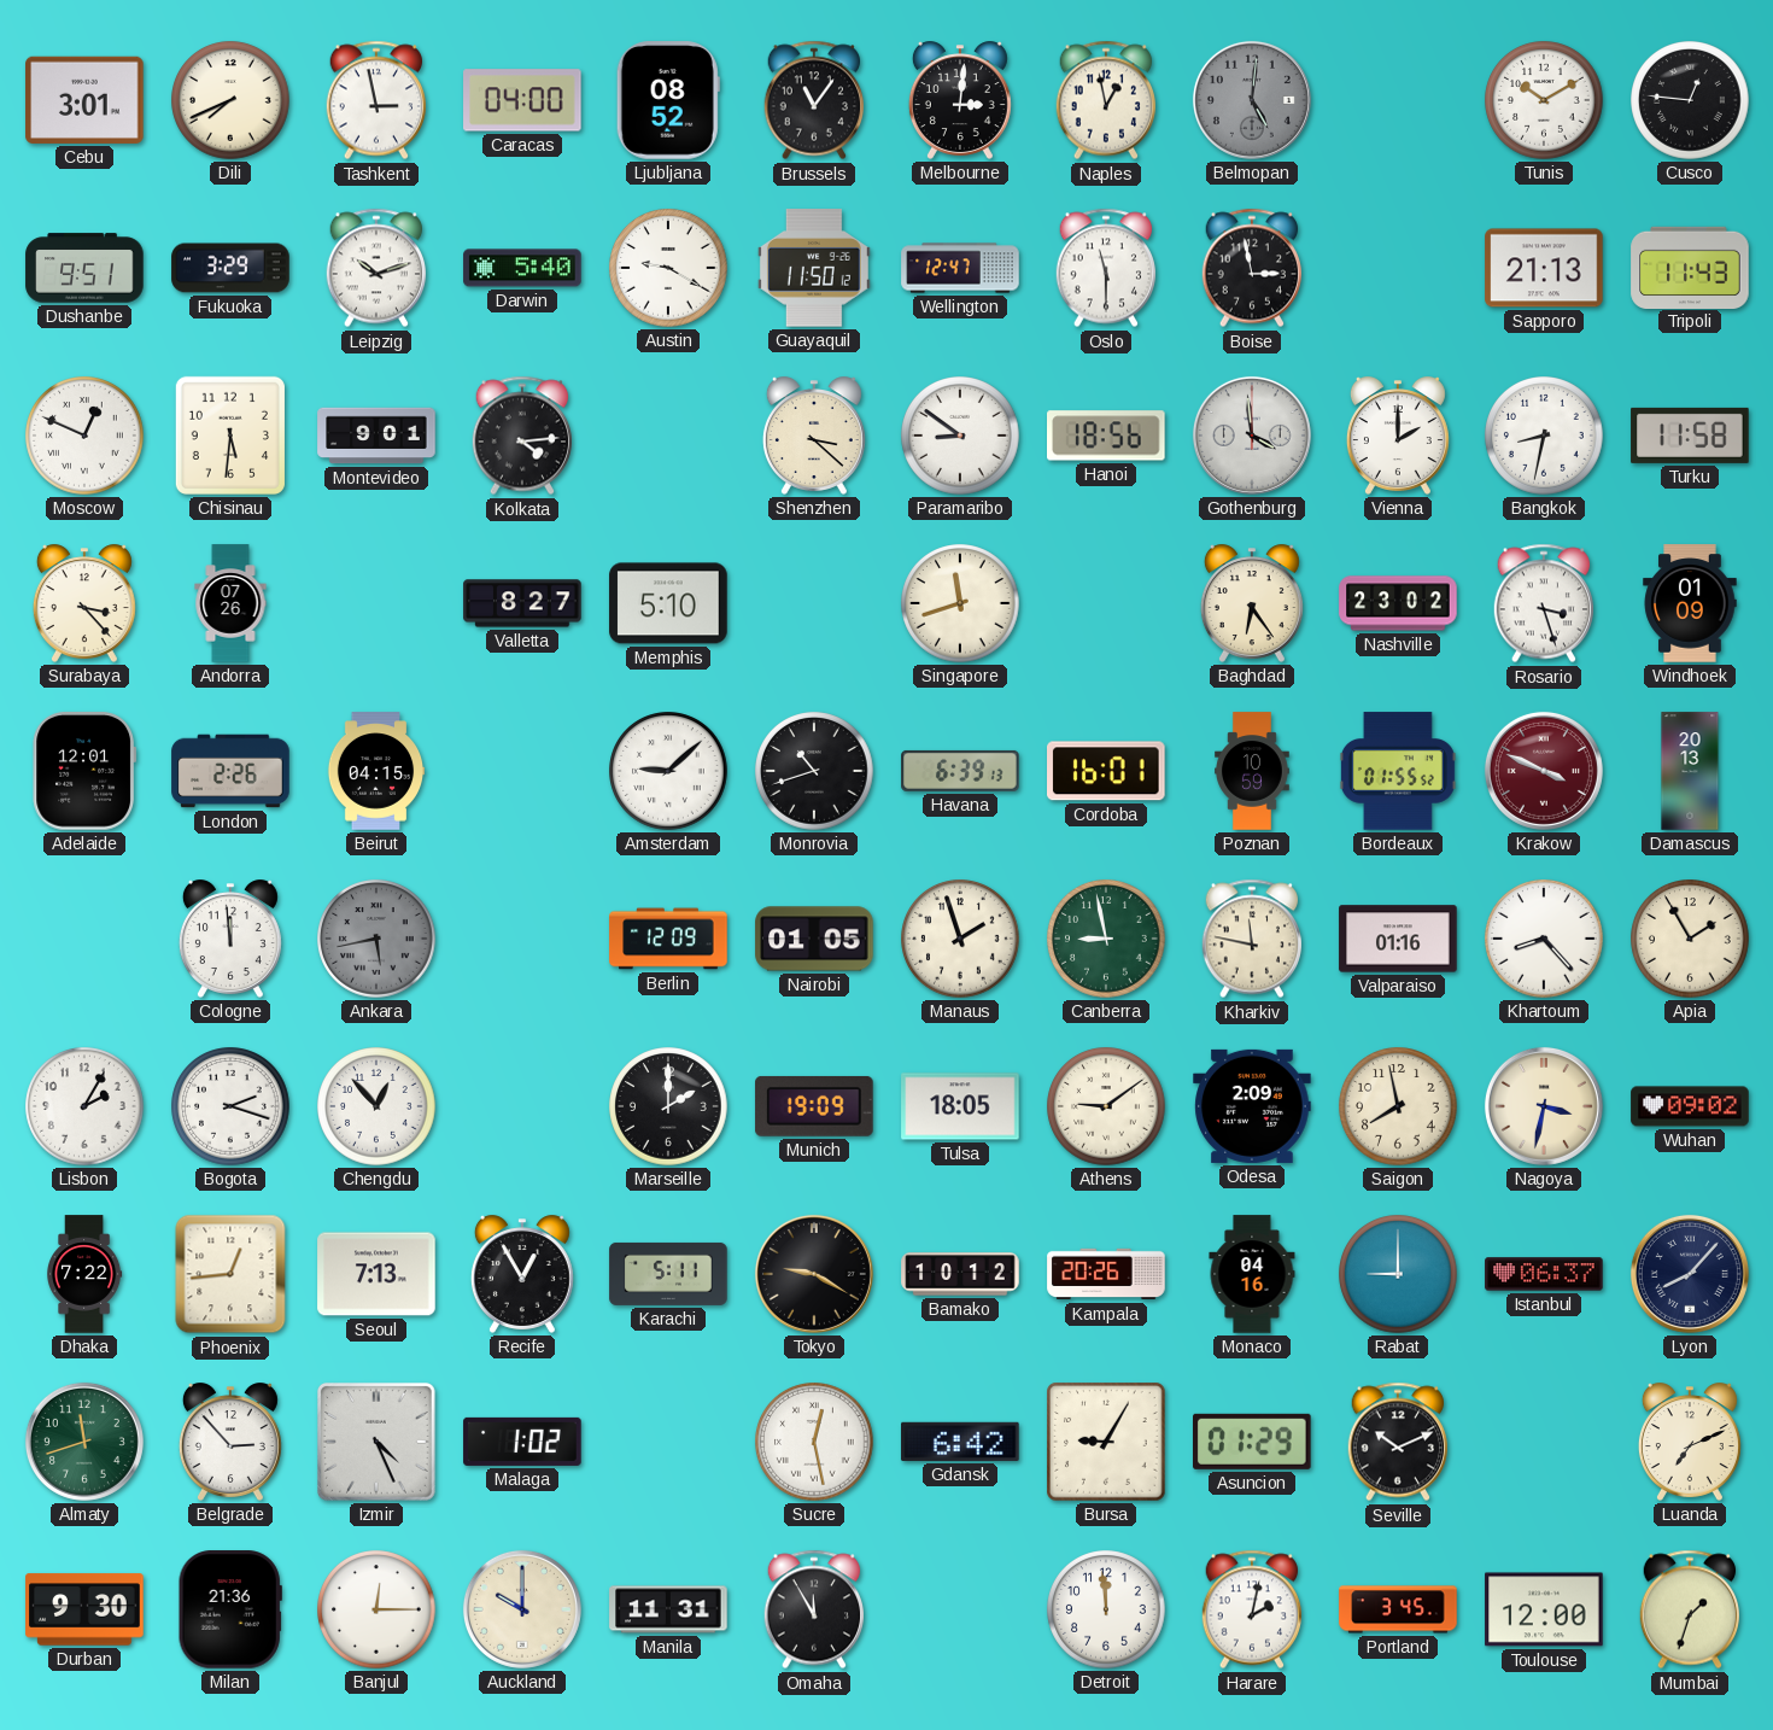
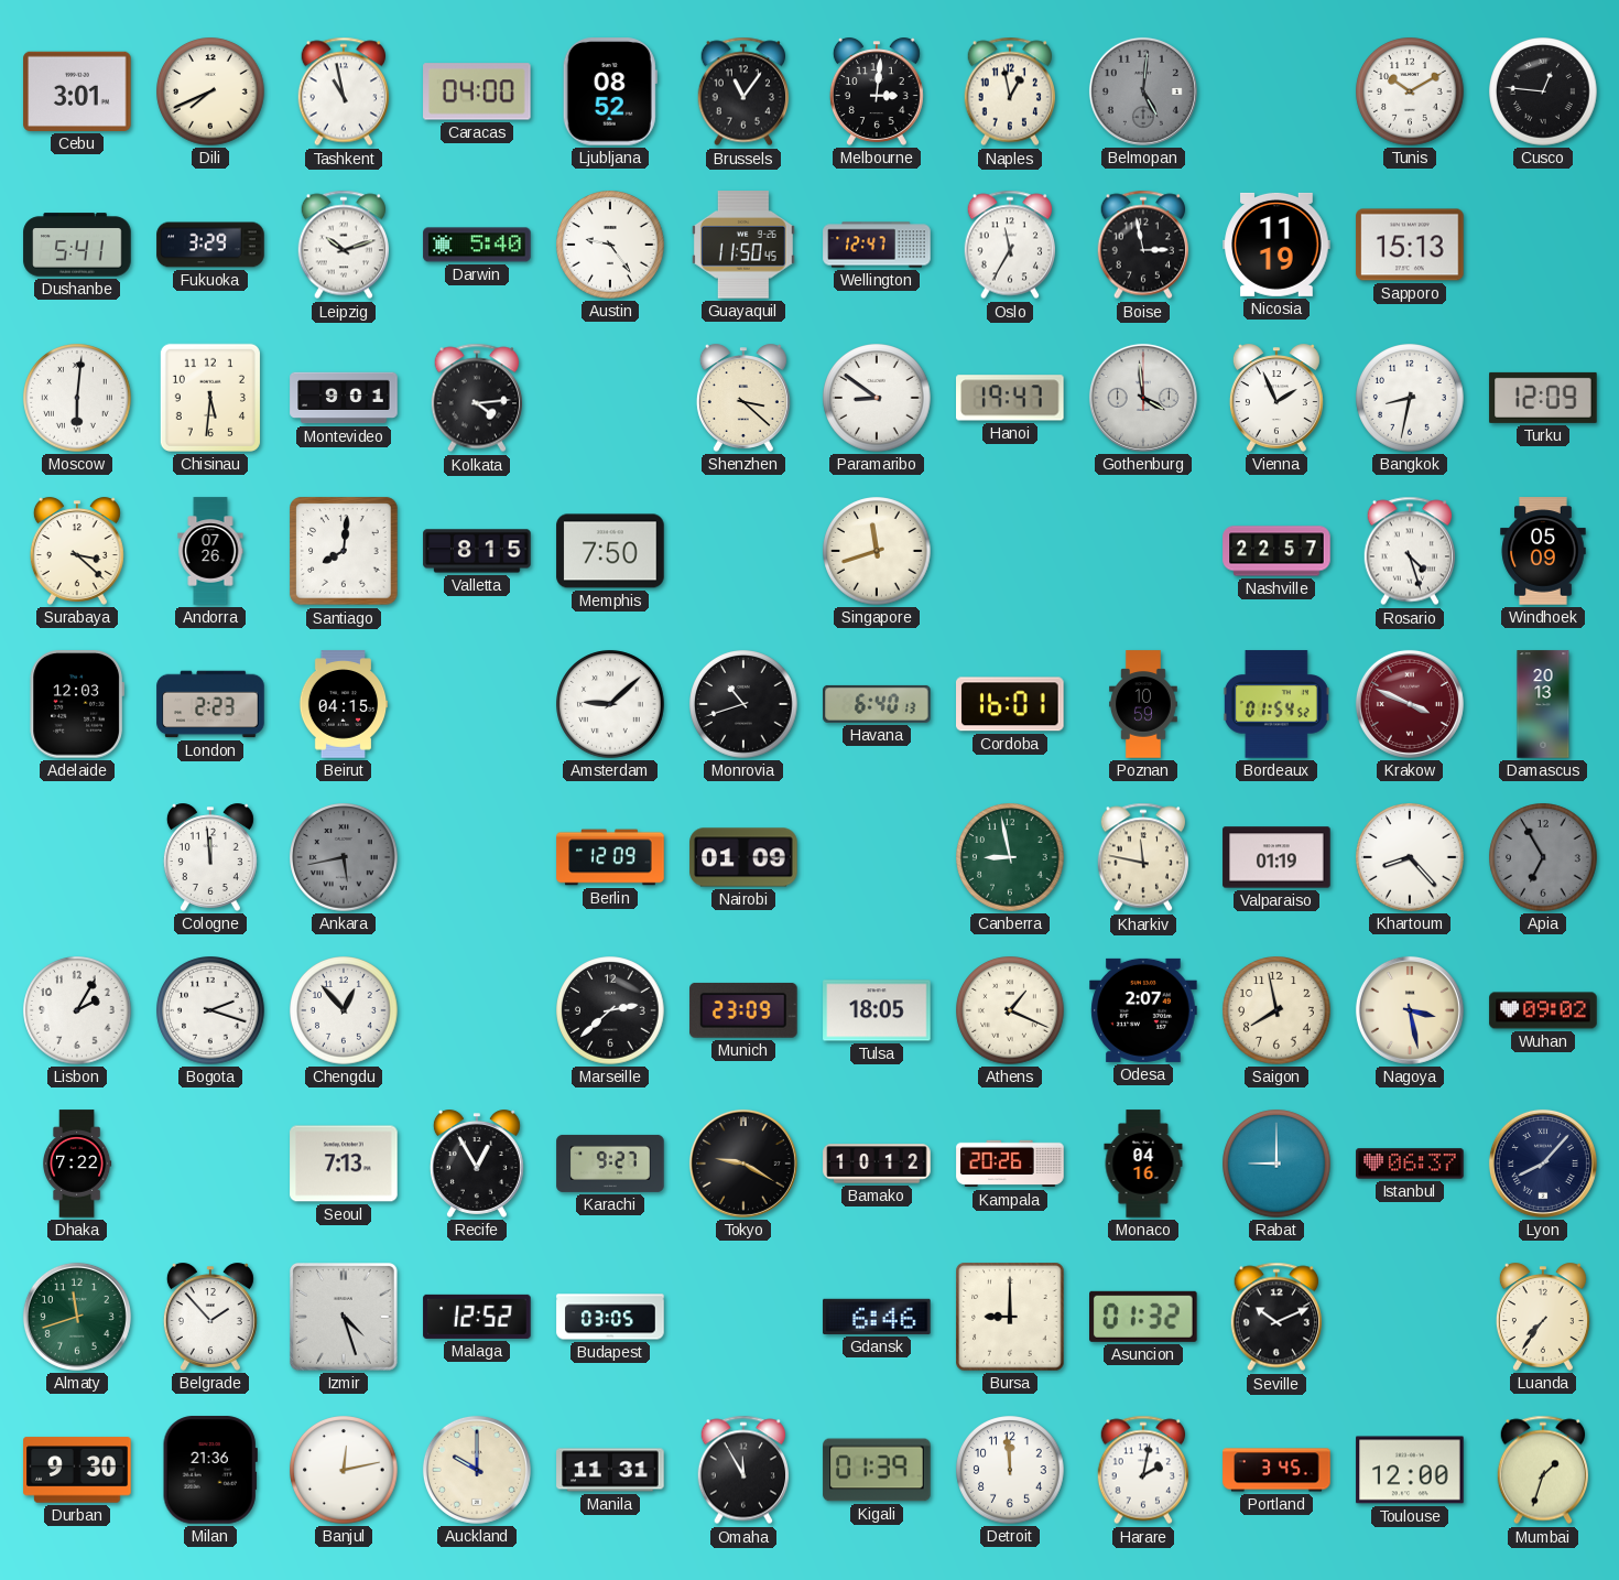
Tashkent: 2:58 -> 10:58
Dushanbe: 9:51 -> 5:41
Austin: 9:20 -> 9:24
Guayaquil: 11:50:12 -> 11:50:45
Oslo: 11:30 -> 11:35
Nicosia: none -> 11:19
Sapporo: 21:13 -> 15:13
Tripoli: 11:43 -> none
Moscow: 12:49 -> 6:01
Hanoi: 18:56 -> 19:47
Vienna: 2:00 -> 1:56
Turku: 11:58 -> 12:09
Surabaya: 3:23 -> 3:22
Santiago: none -> 8:01
Valletta: 8:27 -> 8:15
Memphis: 5:10 -> 7:50
Baghdad: 6:24 -> none
Nashville: 23:02 -> 22:57
Rosario: 3:27 -> 4:27
Windhoek: 01:09 -> 05:09
Adelaide: 12:01 -> 12:03
London: 2:26 -> 2:23
Havana: 6:39 -> 6:40
Bordeaux: 01:55 -> 01:54
Nairobi: 01:05 -> 01:09
Manaus: 1:57 -> none
Valparaiso: 01:16 -> 01:19
Apia: 1:55 -> 6:55
Apia dial: cream -> grey
Marseille: 2:00 -> 2:38
Munich: 19:09 -> 23:09
Athens: 9:09 -> 1:19
Odesa: 2:09 -> 2:07
Nagoya: 3:32 -> 3:28
Phoenix: 12:44 -> none
Karachi: 5:11 -> 9:27
Belgrade: 2:53 -> 1:53
Izmir: 4:26 -> 4:27
Malaga: 1:02 -> 12:52
Budapest: none -> 03:05
Sucre: 12:28 -> none
Gdansk: 6:42 -> 6:46
Bursa: 9:05 -> 9:00
Asuncion: 01:29 -> 01:32
Luanda: 7:11 -> 7:36
Banjul: 12:15 -> 12:13
Kigali: none -> 01:39
